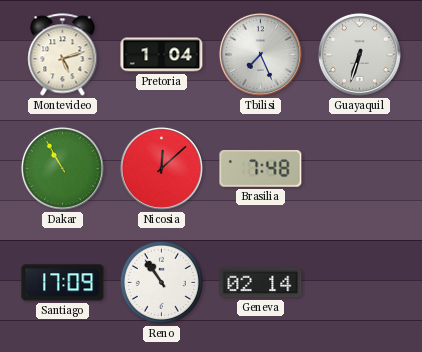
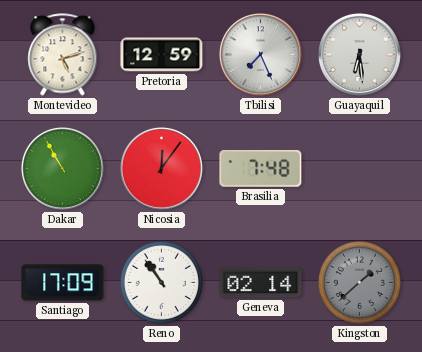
Pretoria: 1:04 -> 12:59
Guayaquil: 6:33 -> 6:29
Nicosia: 12:08 -> 12:06
Kingston: none -> 1:38
